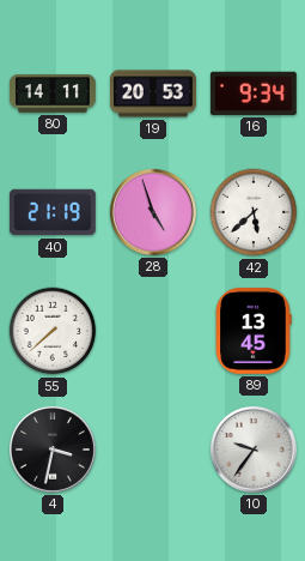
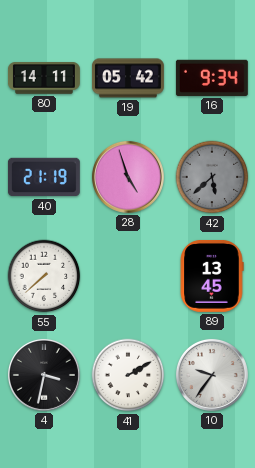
19: 20:53 -> 05:42
42 dial: white -> grey
41: none -> 2:10
